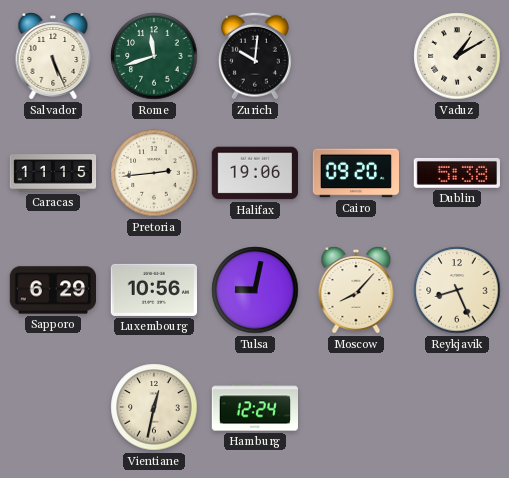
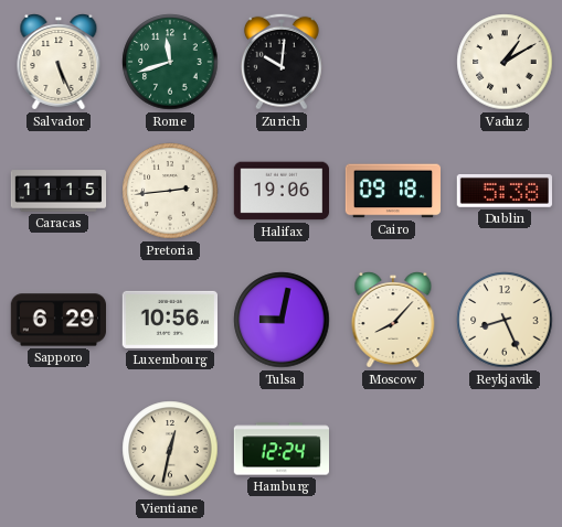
Cairo: 09:20 -> 09:18
